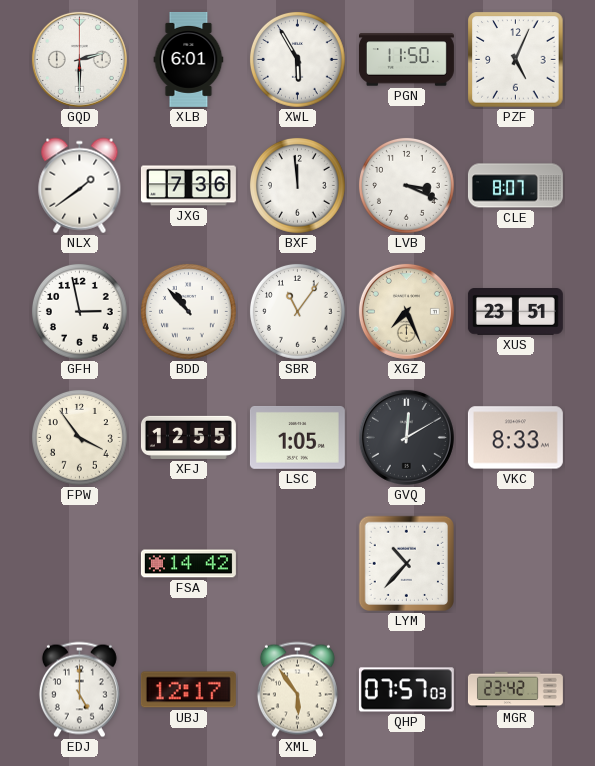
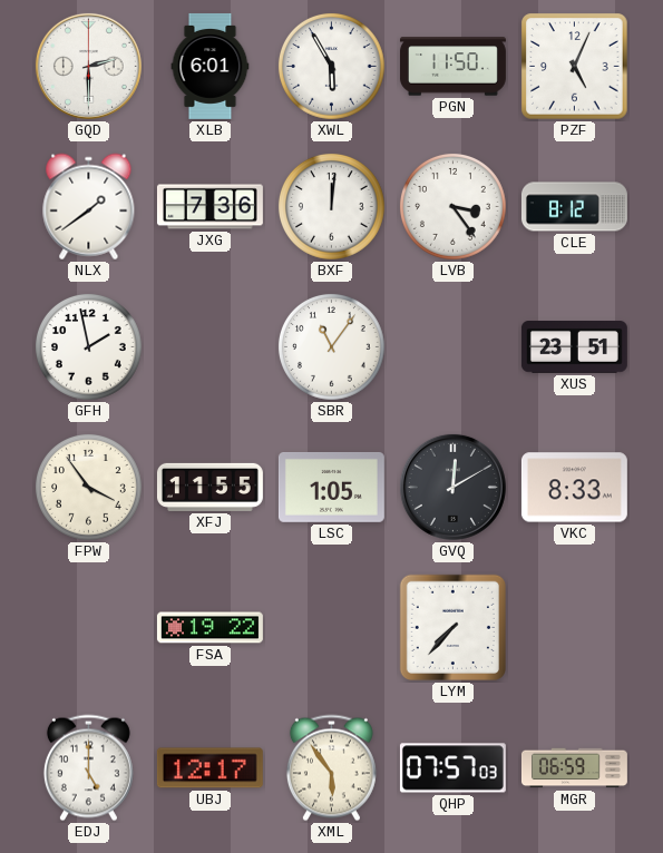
BXF: 11:59 -> 12:01
LVB: 3:19 -> 3:24
CLE: 8:07 -> 8:12
GFH: 2:58 -> 1:58
BDD: 10:53 -> none
XGZ: 7:26 -> none
XFJ: 12:55 -> 11:55
FSA: 14:42 -> 19:22
LYM: 10:37 -> 7:37
MGR: 23:42 -> 06:59
